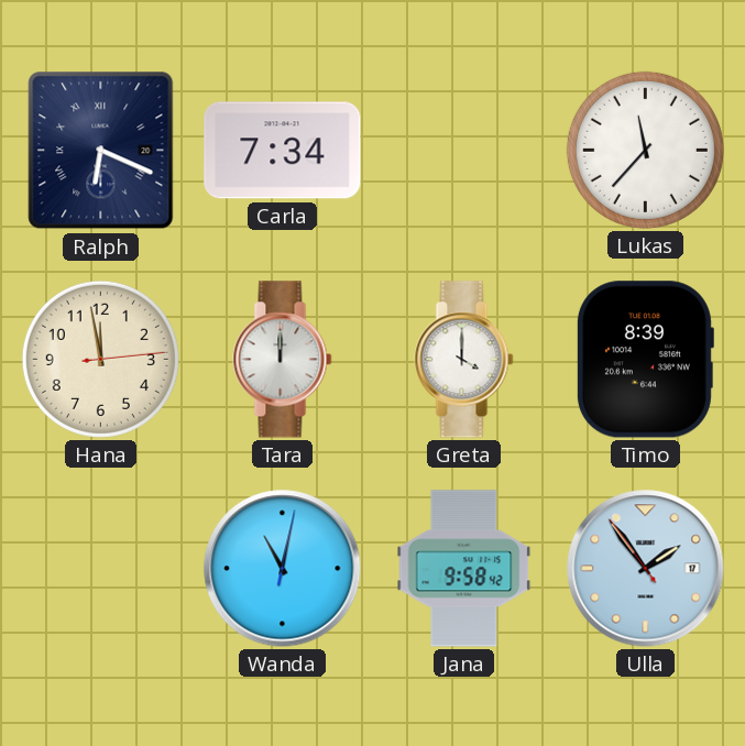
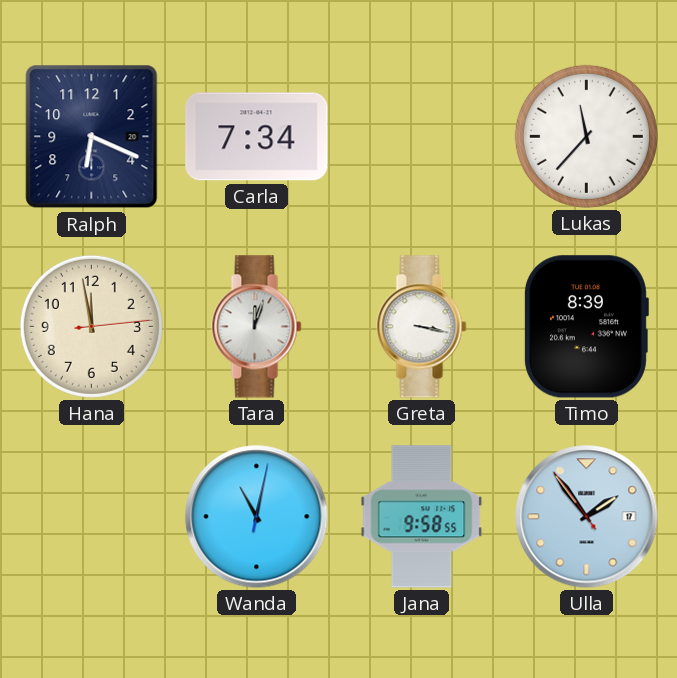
Ralph numerals: Roman -> Arabic
Tara: 12:00 -> 12:03
Greta: 4:00 -> 3:17
Jana: 9:58:42 -> 9:58:55
